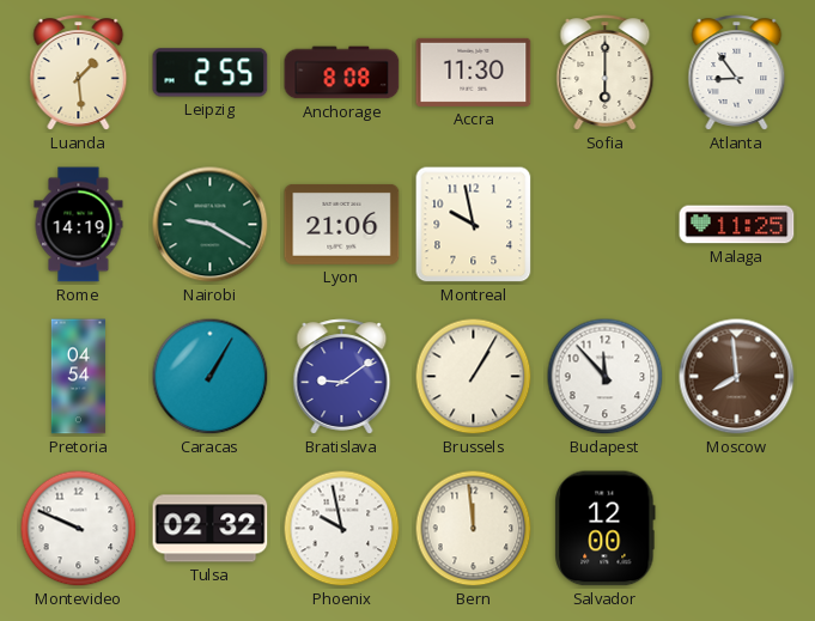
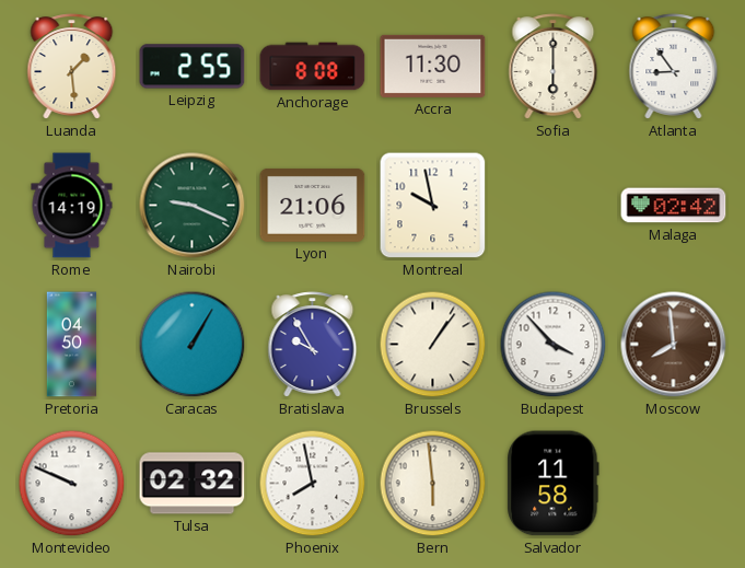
Nairobi: 9:20 -> 9:19
Malaga: 11:25 -> 02:42
Pretoria: 04:54 -> 04:50
Bratislava: 9:09 -> 9:55
Brussels: 1:05 -> 1:06
Budapest: 11:53 -> 3:53
Phoenix: 9:58 -> 7:58
Bern: 11:59 -> 5:59
Salvador: 12:00 -> 11:58
